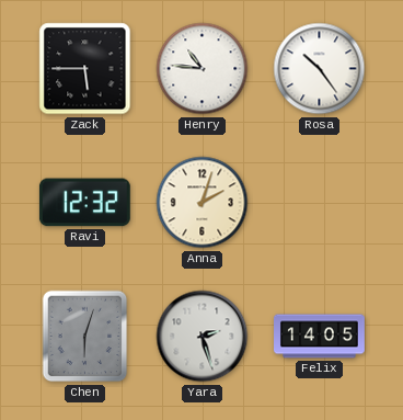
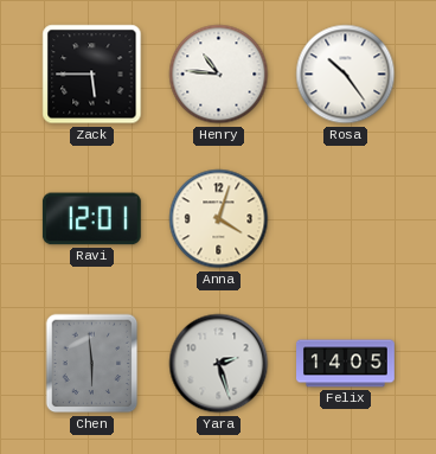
Ravi: 12:32 -> 12:01
Anna: 2:03 -> 4:03
Chen: 6:03 -> 5:59
